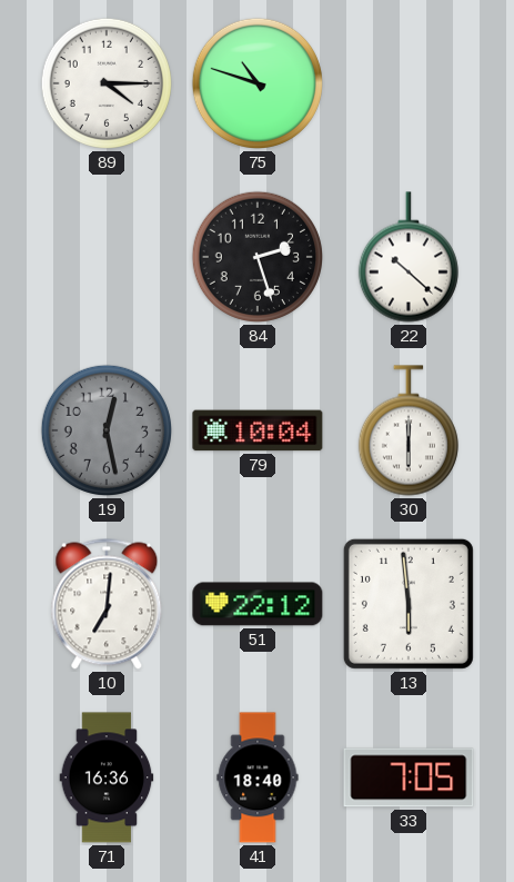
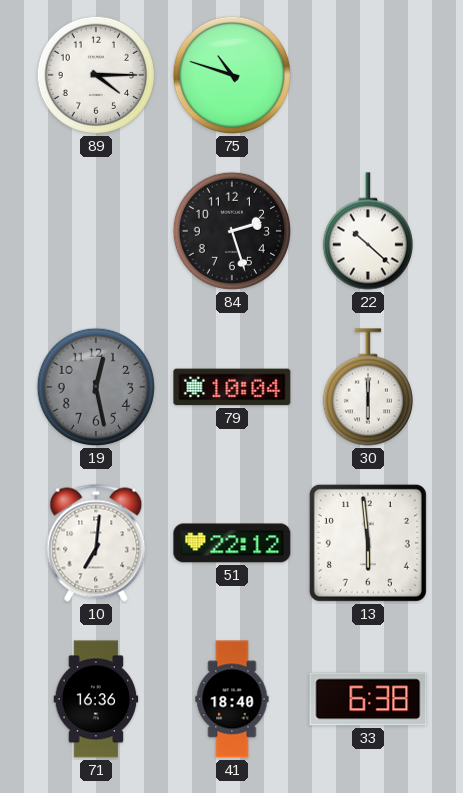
33: 7:05 -> 6:38
